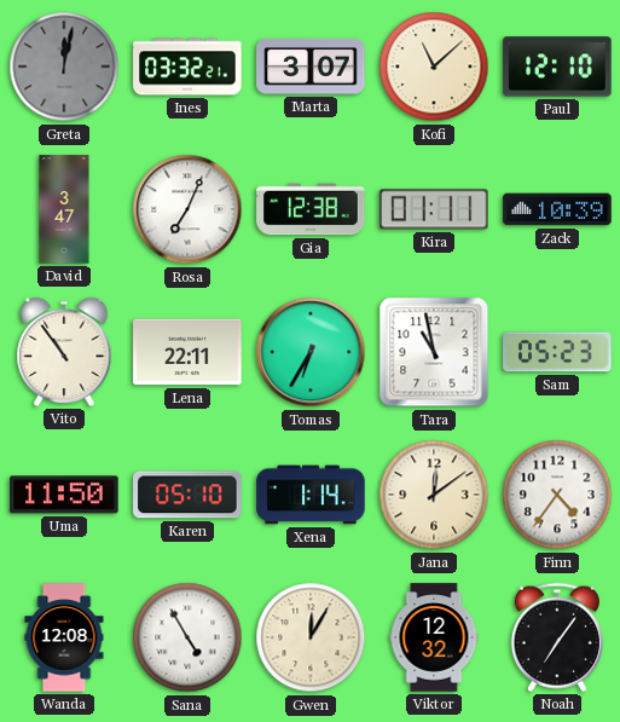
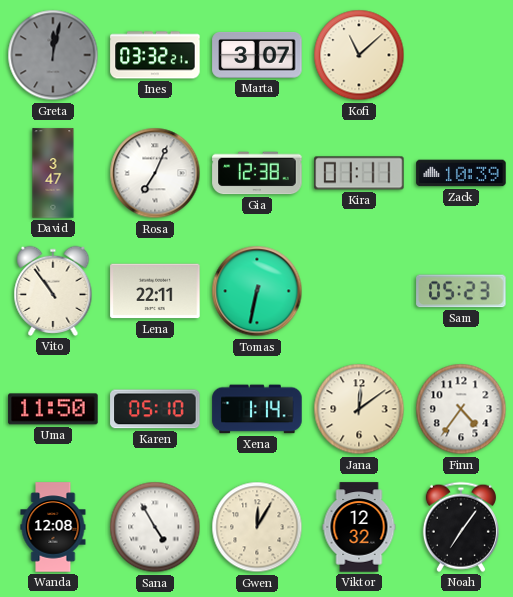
Paul: 12:10 -> none
Tomas: 6:35 -> 6:32
Tara: 10:58 -> none
